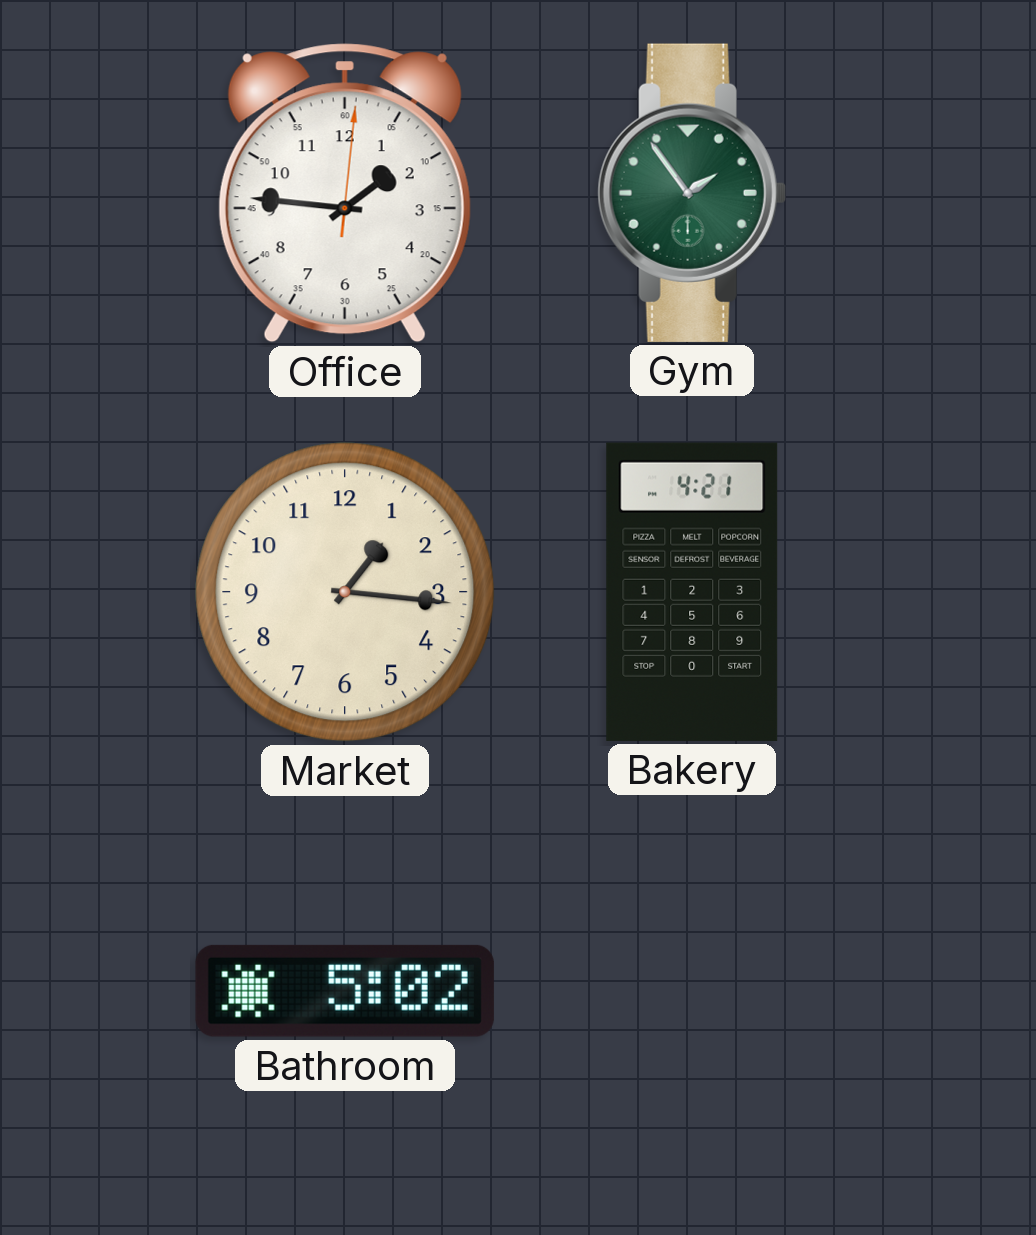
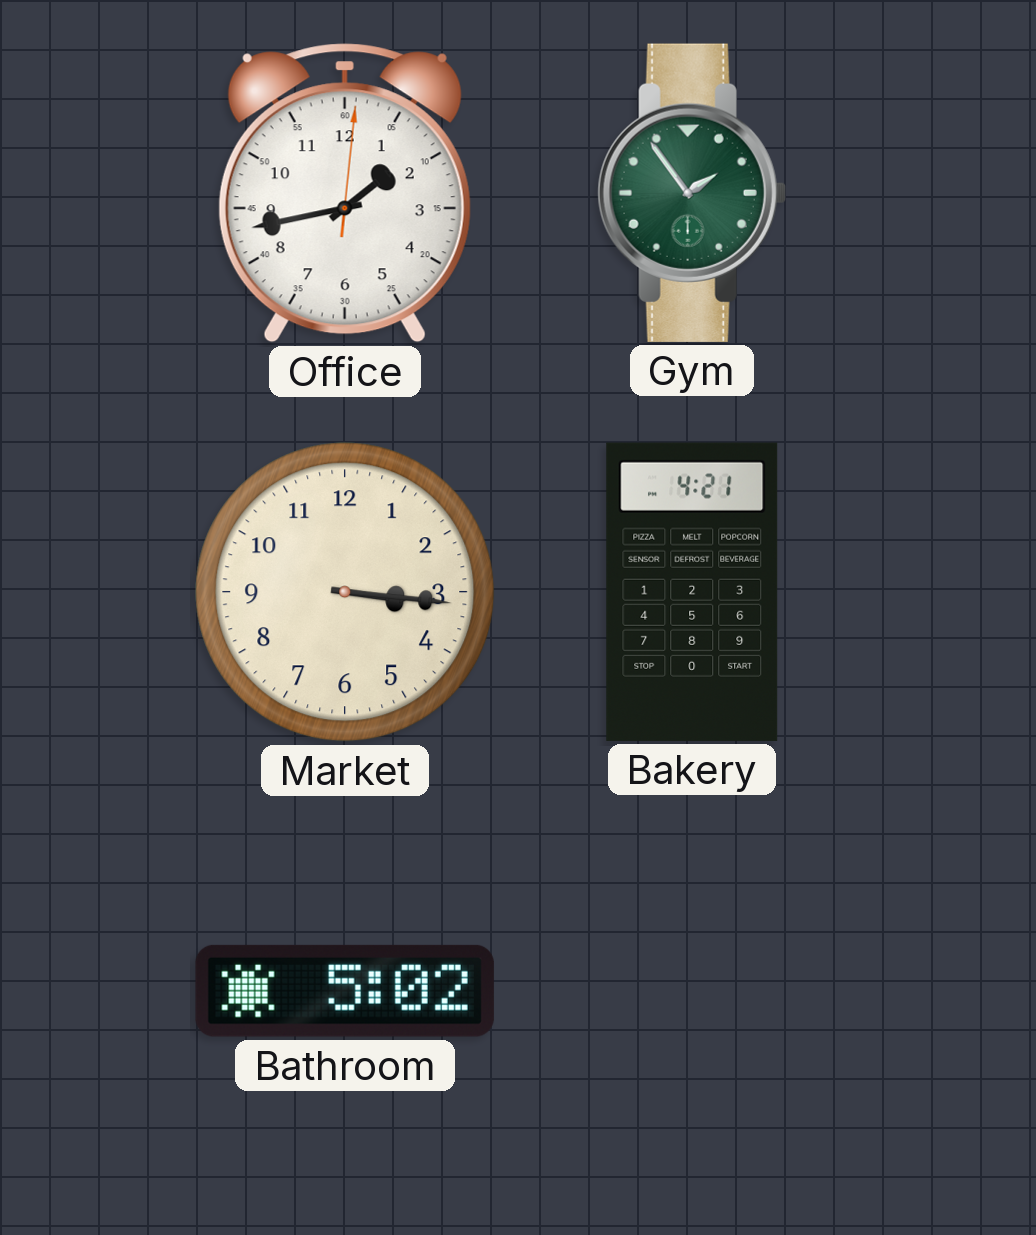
Office: 1:46 -> 1:43
Market: 1:16 -> 3:16
